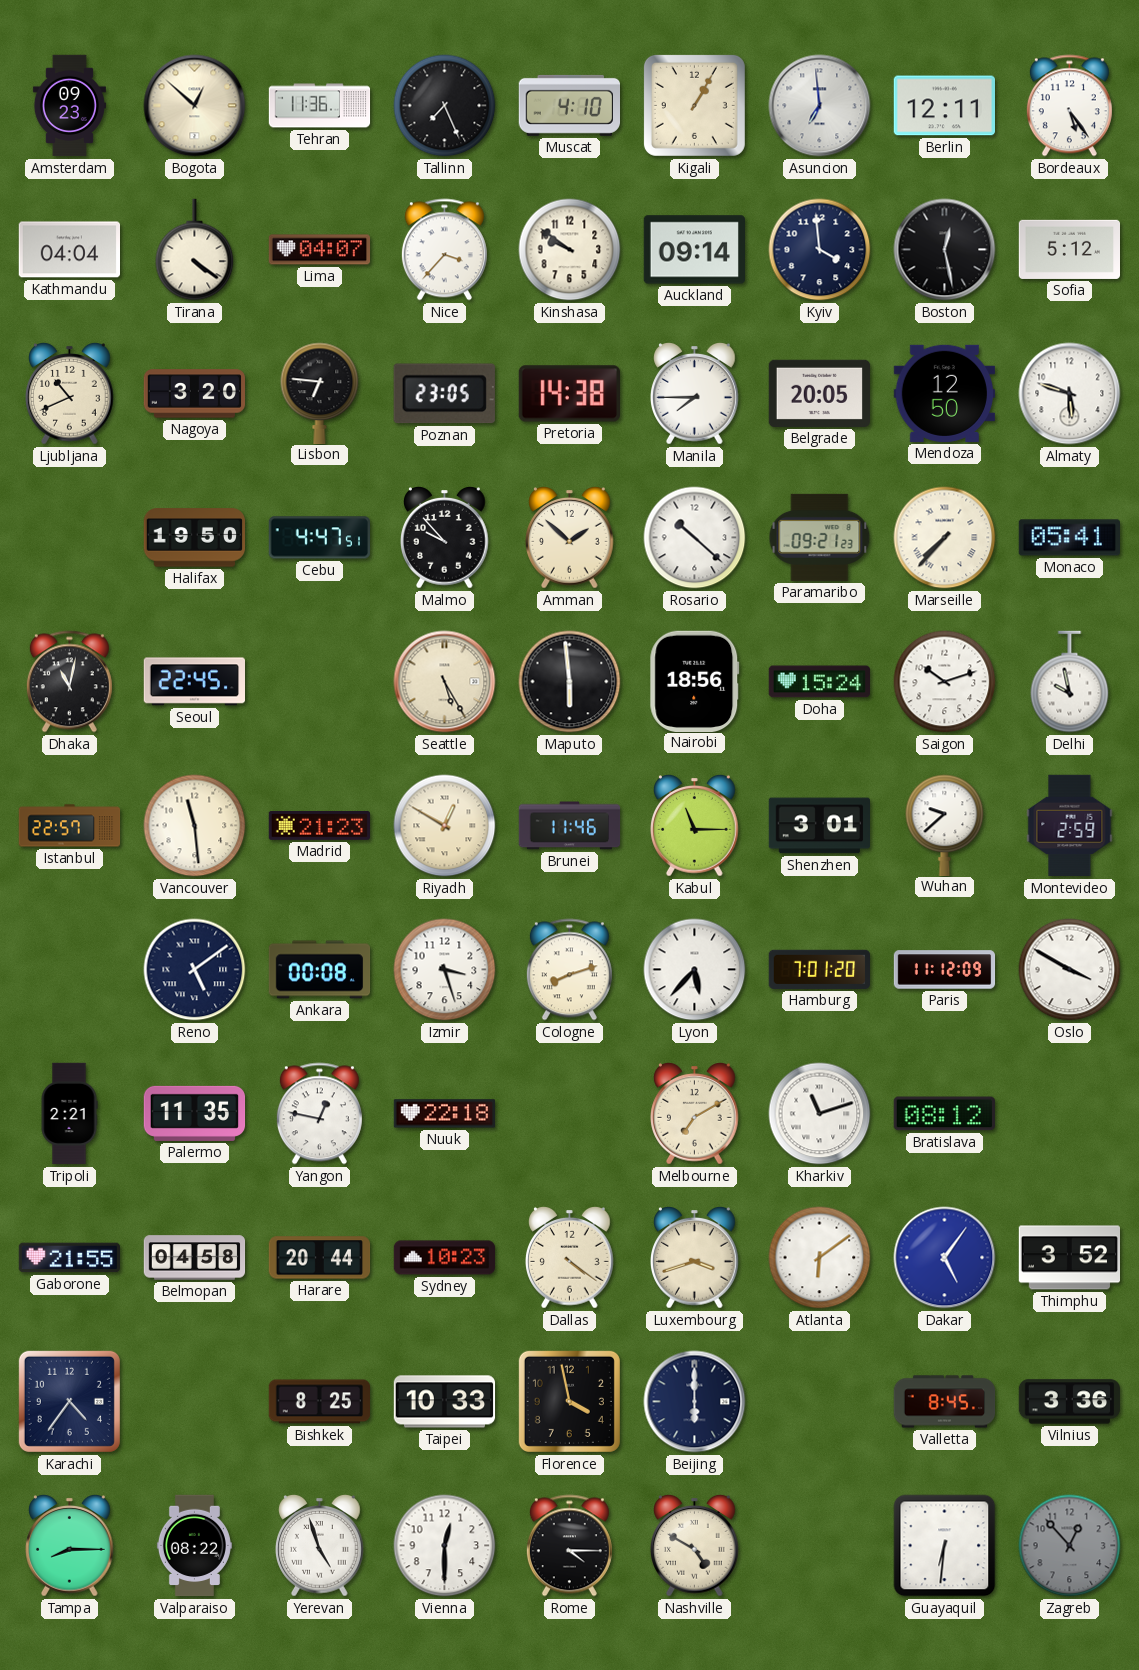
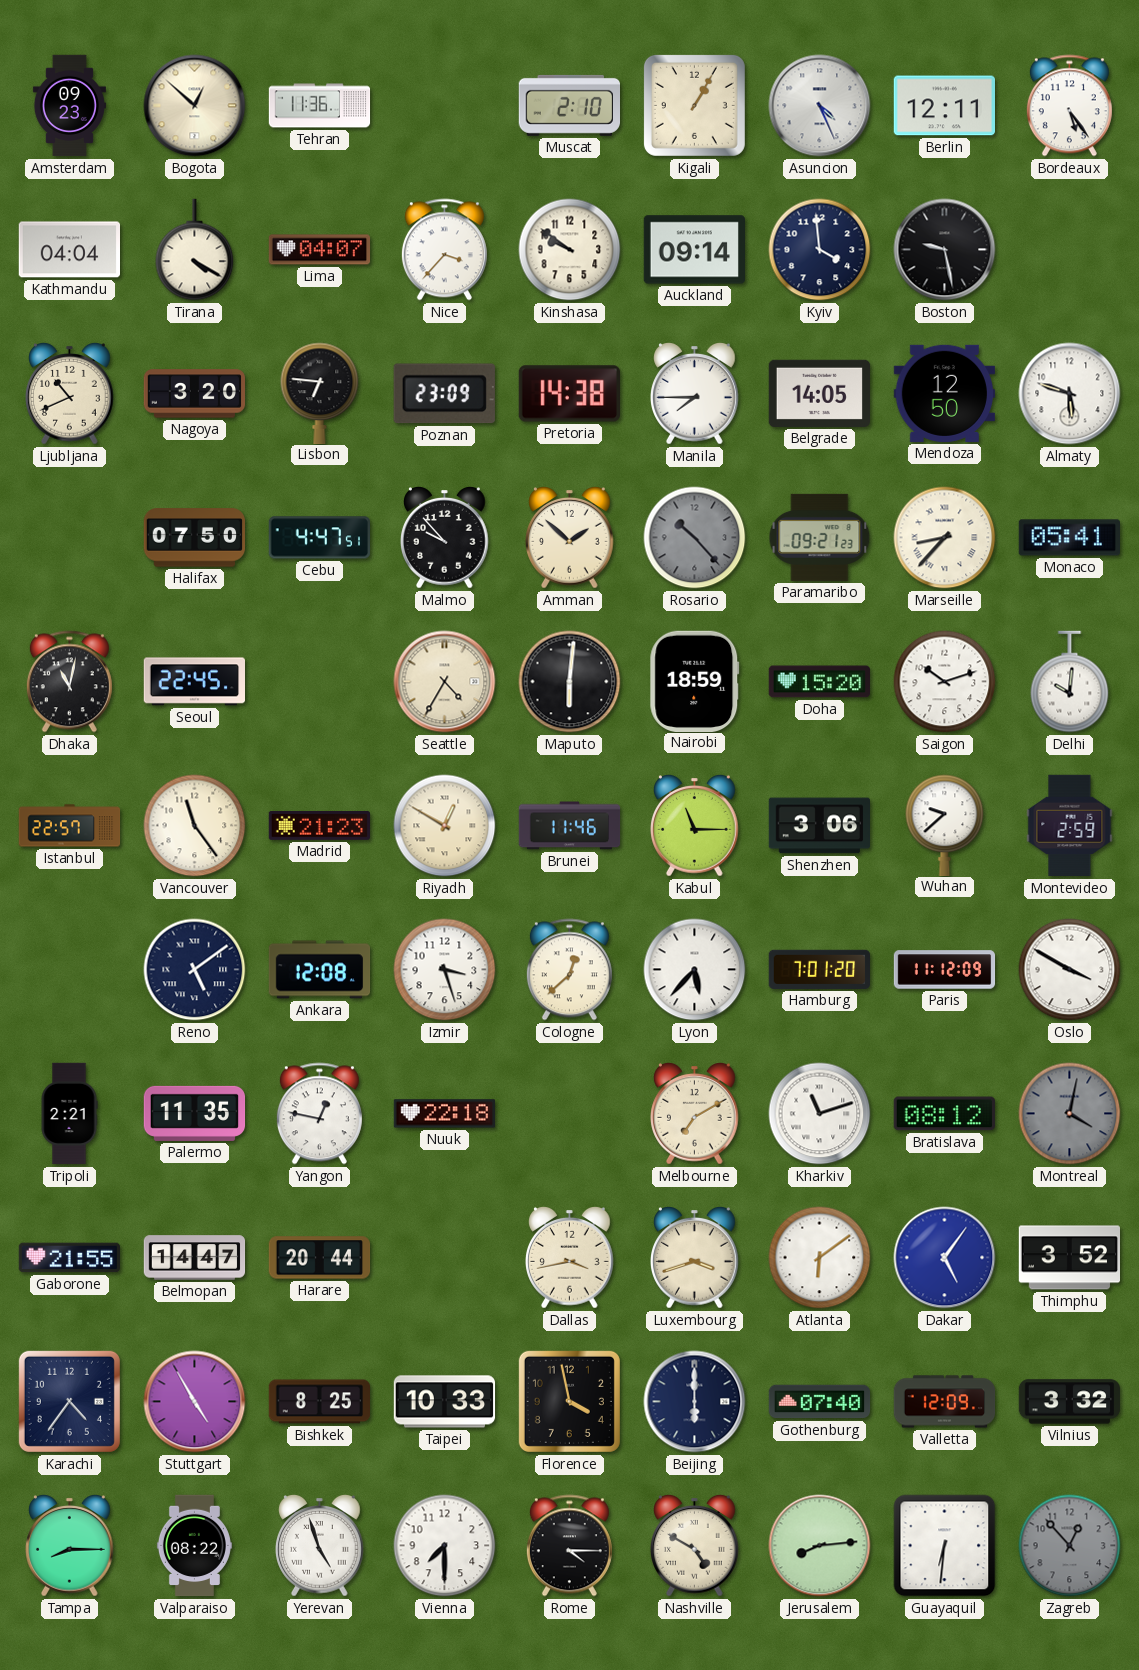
Tallinn: 7:26 -> none
Muscat: 4:10 -> 2:10
Asuncion: 6:59 -> 4:26
Tirana: 4:21 -> 4:20
Boston: 12:28 -> 9:28
Sofia: 5:12 -> none
Poznan: 23:05 -> 23:09
Belgrade: 20:05 -> 14:05
Halifax: 19:50 -> 07:50
Rosario: 10:22 -> 10:23
Rosario dial: white -> grey
Marseille: 7:37 -> 8:37
Seattle: 5:25 -> 4:35
Maputo: 5:59 -> 6:01
Nairobi: 18:56 -> 18:59
Doha: 15:24 -> 15:20
Delhi: 9:58 -> 10:01
Vancouver: 11:29 -> 11:24
Shenzhen: 3:01 -> 3:06
Ankara: 00:08 -> 12:08
Cologne: 8:12 -> 12:38
Montreal: none -> 4:02
Belmopan: 04:58 -> 14:47
Sydney: 10:23 -> none
Dallas: 4:21 -> 3:43
Stuttgart: none -> 4:55
Gothenburg: none -> 07:40
Valletta: 8:45 -> 12:09
Vilnius: 3:36 -> 3:32
Vienna: 12:30 -> 7:30
Jerusalem: none -> 8:14
